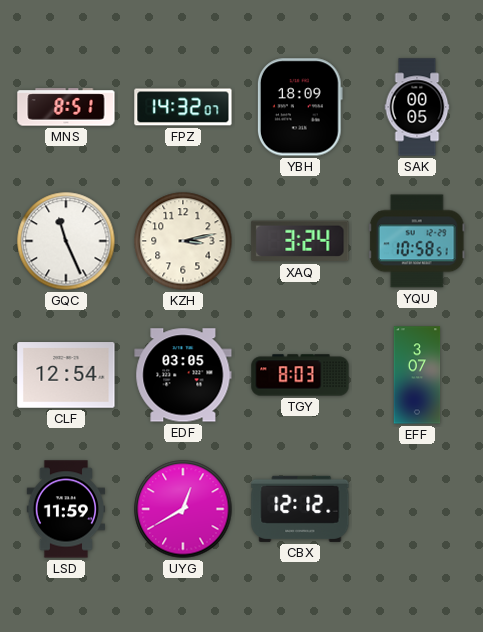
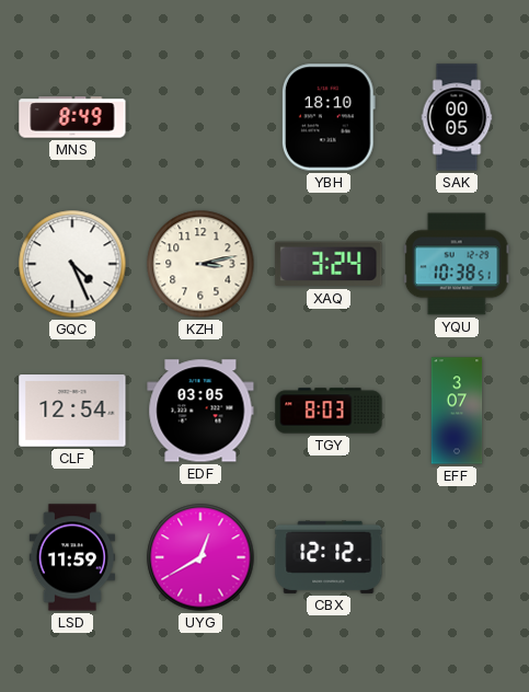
MNS: 8:51 -> 8:49
FPZ: 14:32 -> none
YBH: 18:09 -> 18:10
GQC: 11:26 -> 4:26
YQU: 10:58 -> 10:38
